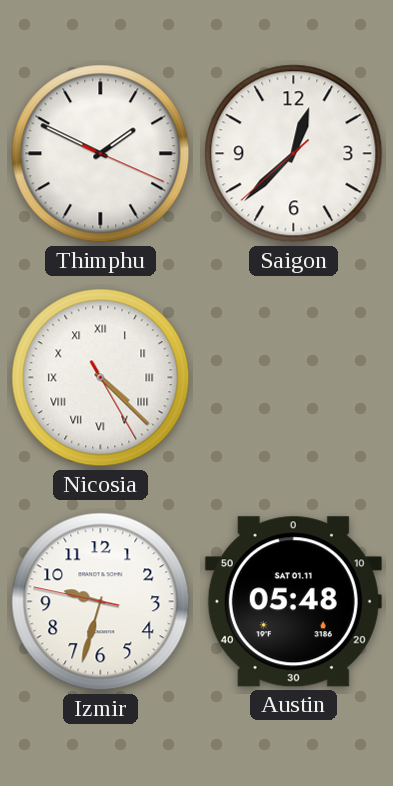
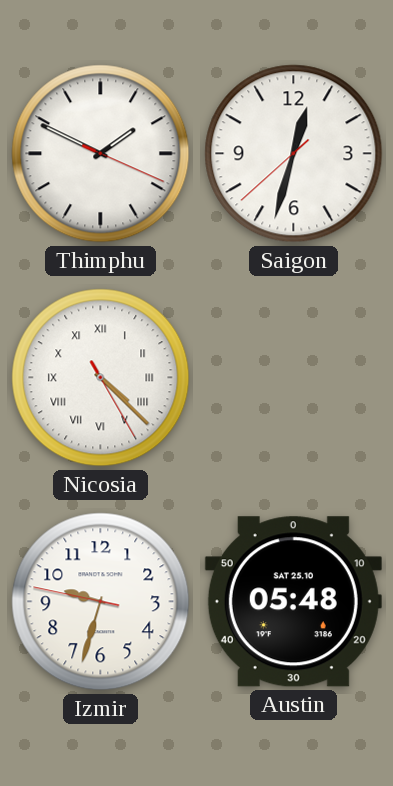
Saigon: 12:37 -> 12:32
Austin date: SAT 01.11 -> SAT 25.10
